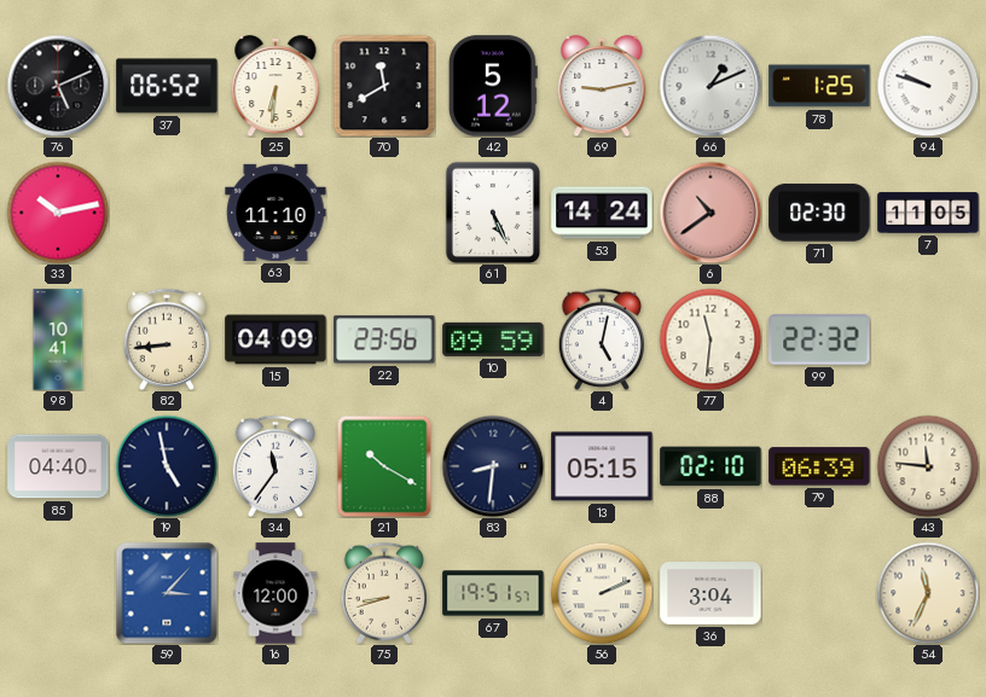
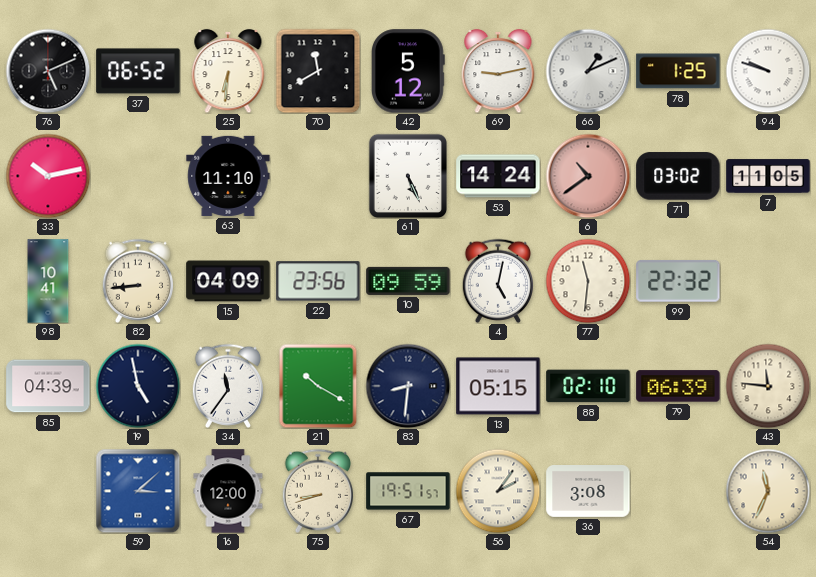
71: 02:30 -> 03:02
85: 04:40 -> 04:39
59: 3:07 -> 3:08
56: 2:11 -> 2:06
36: 3:04 -> 3:08
